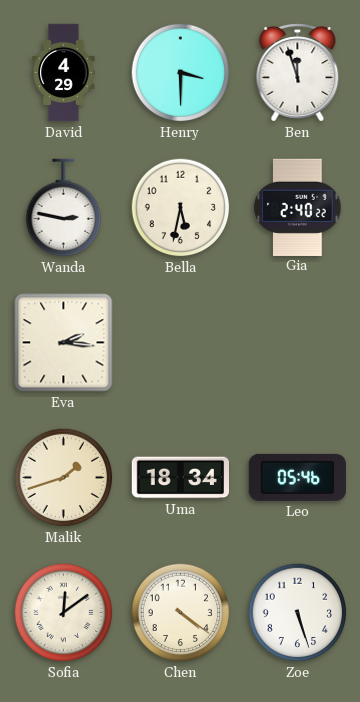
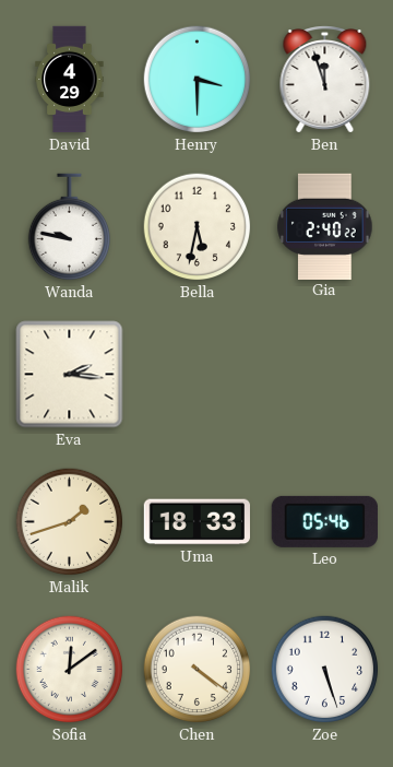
Wanda: 2:47 -> 9:47
Uma: 18:34 -> 18:33
